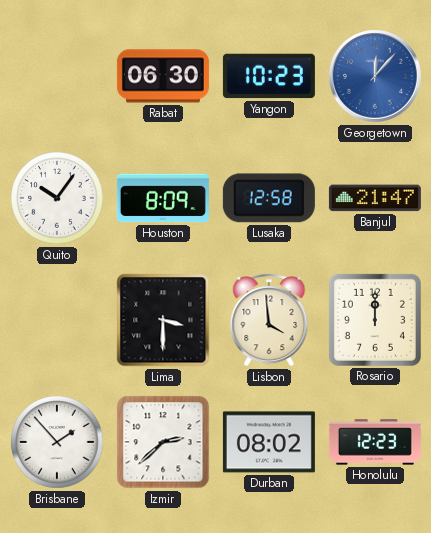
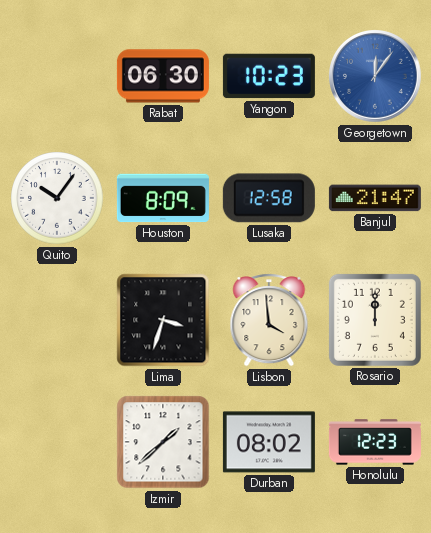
Georgetown: 12:07 -> 12:06
Lima: 3:30 -> 3:33
Brisbane: 1:53 -> none
Izmir: 2:38 -> 1:38
